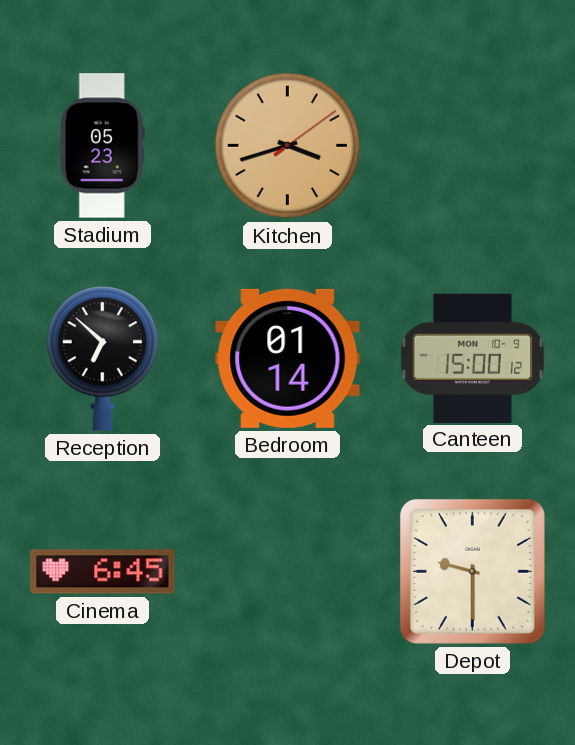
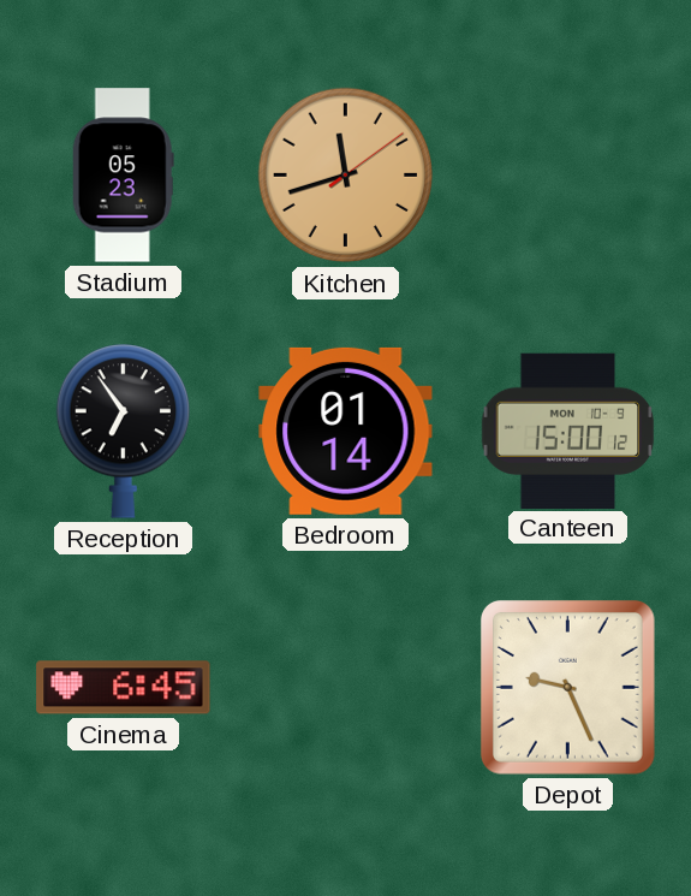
Kitchen: 3:42 -> 11:42
Reception: 6:52 -> 6:54
Depot: 9:30 -> 9:26
